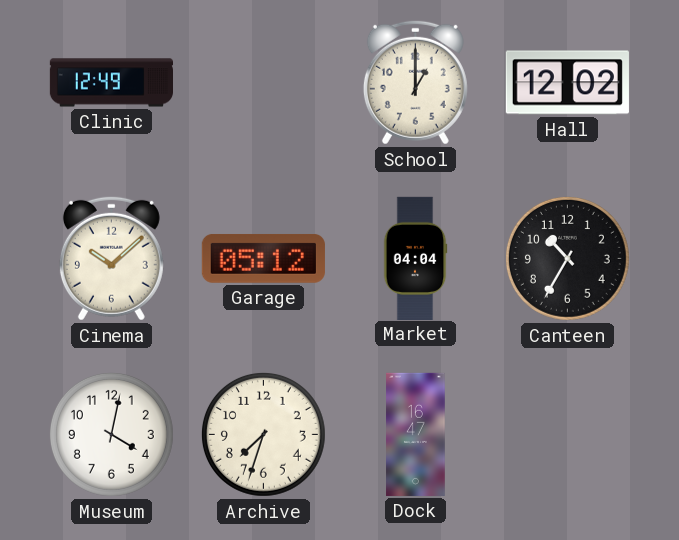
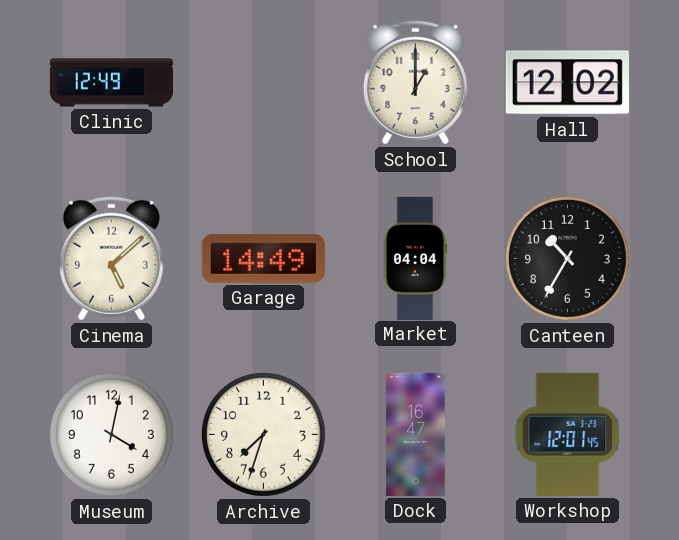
Cinema: 10:08 -> 5:08
Garage: 05:12 -> 14:49
Workshop: none -> 12:01
